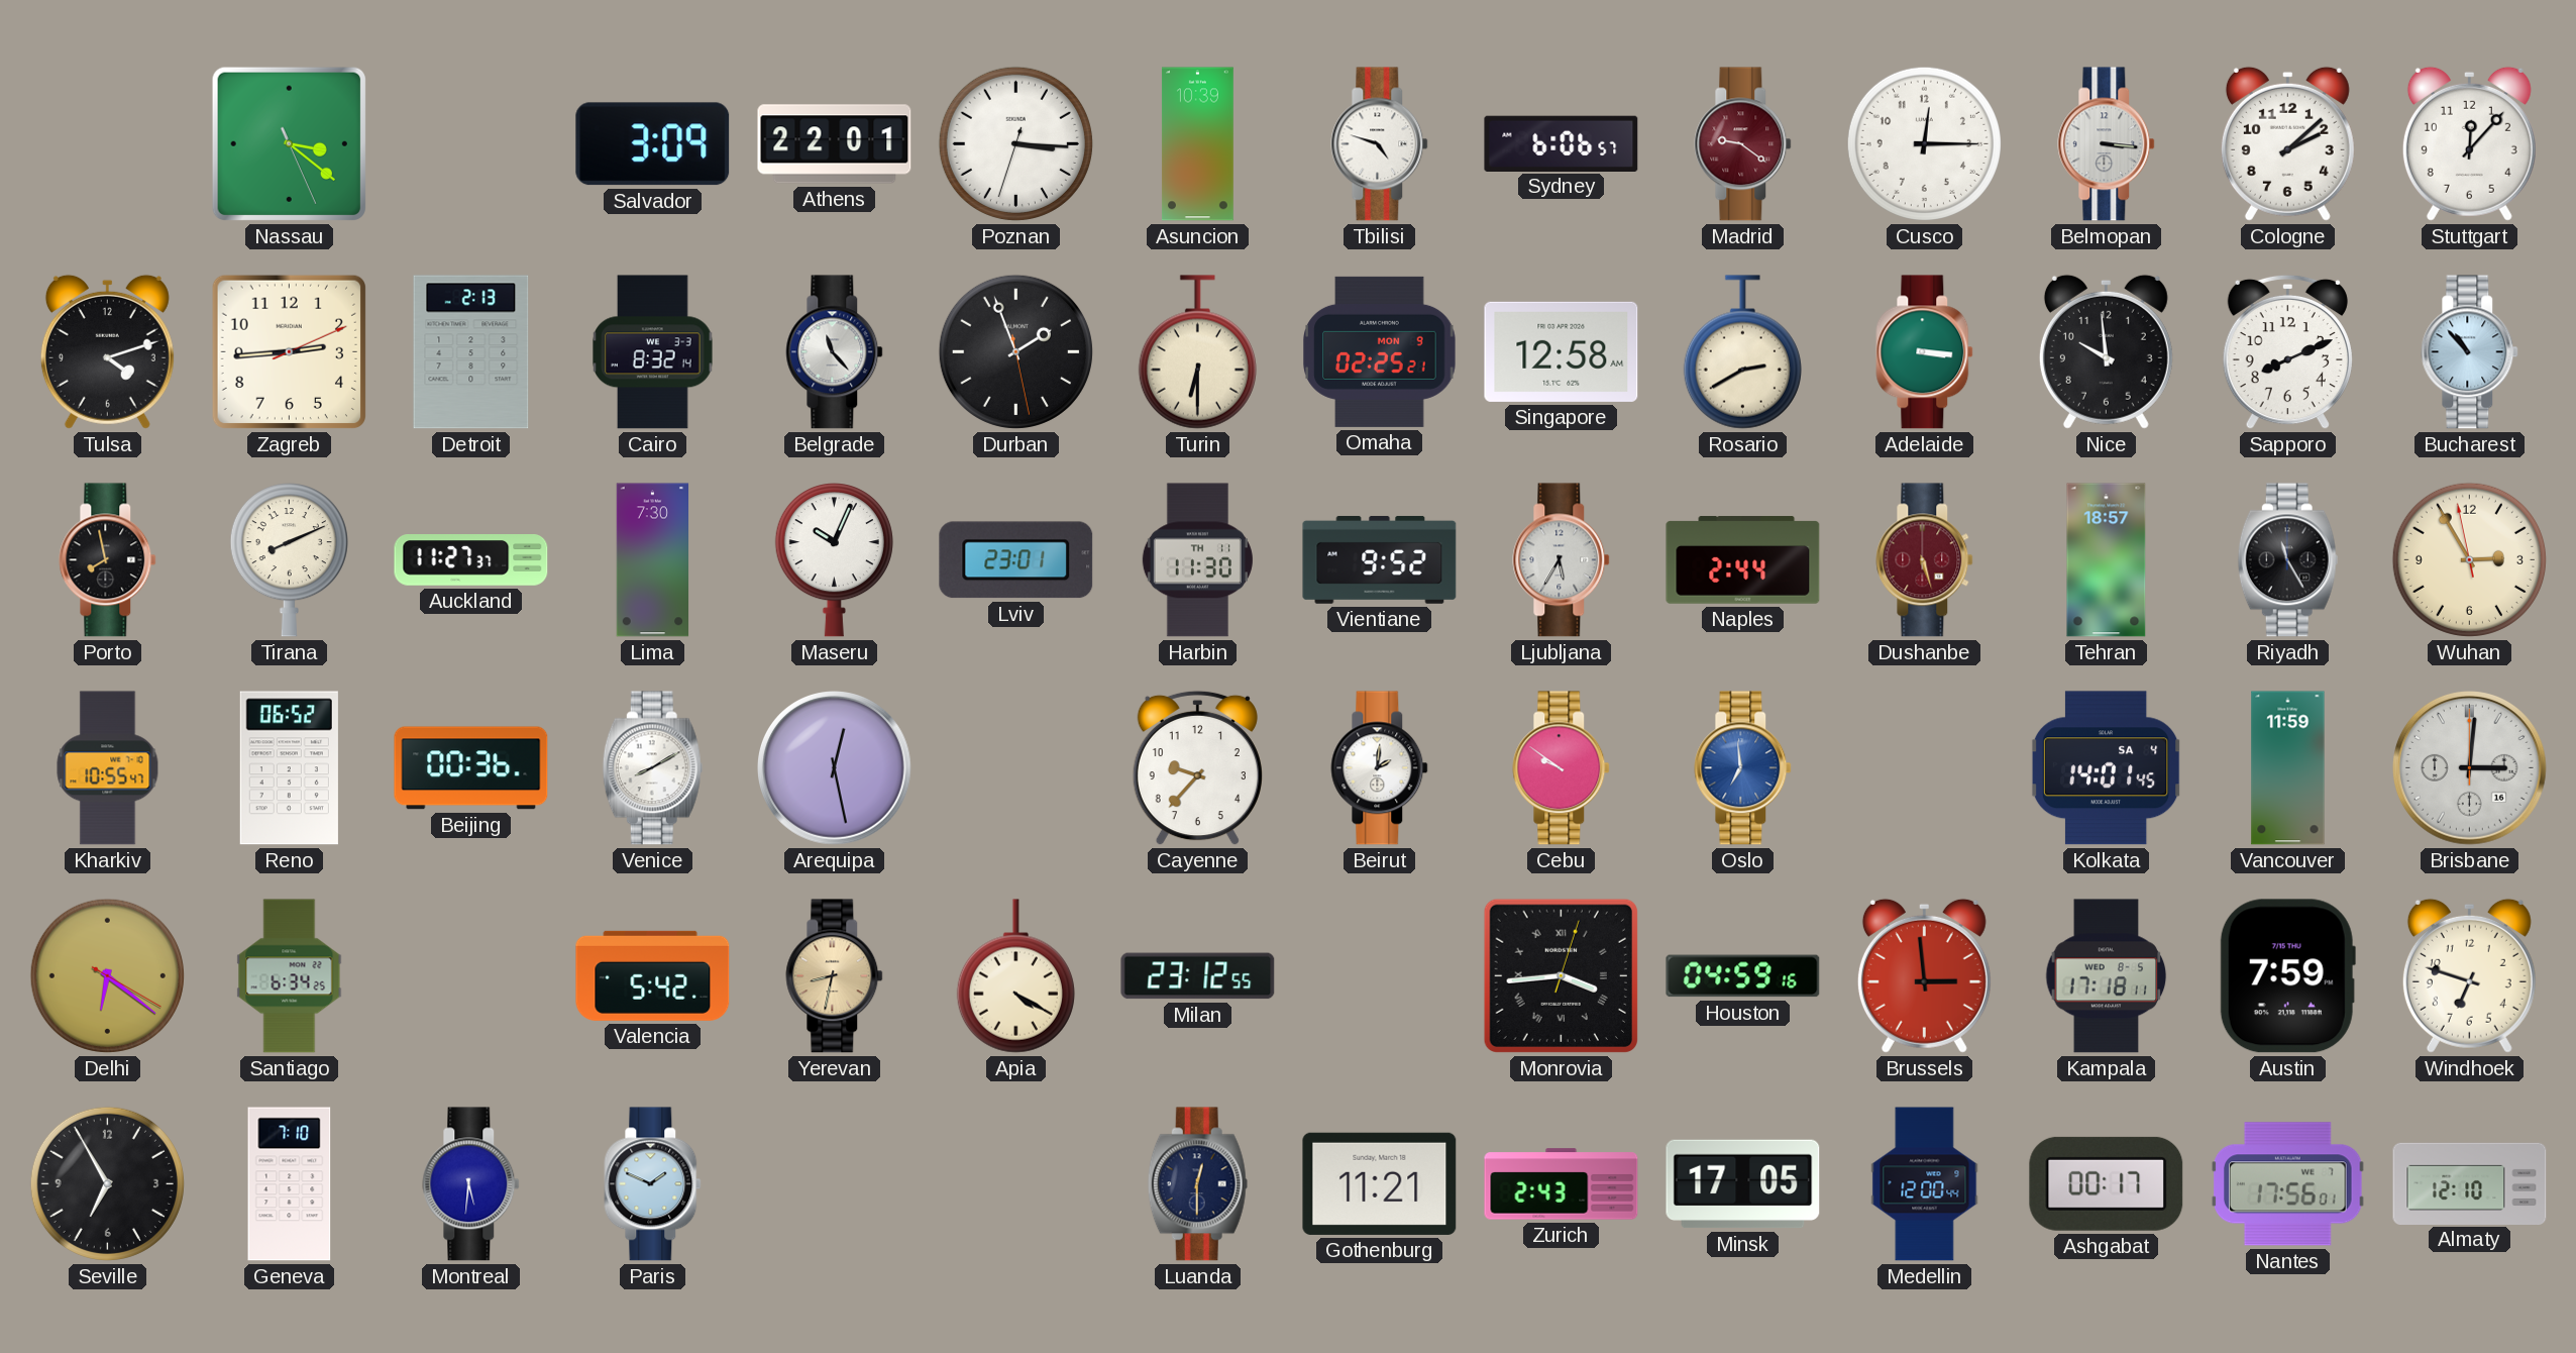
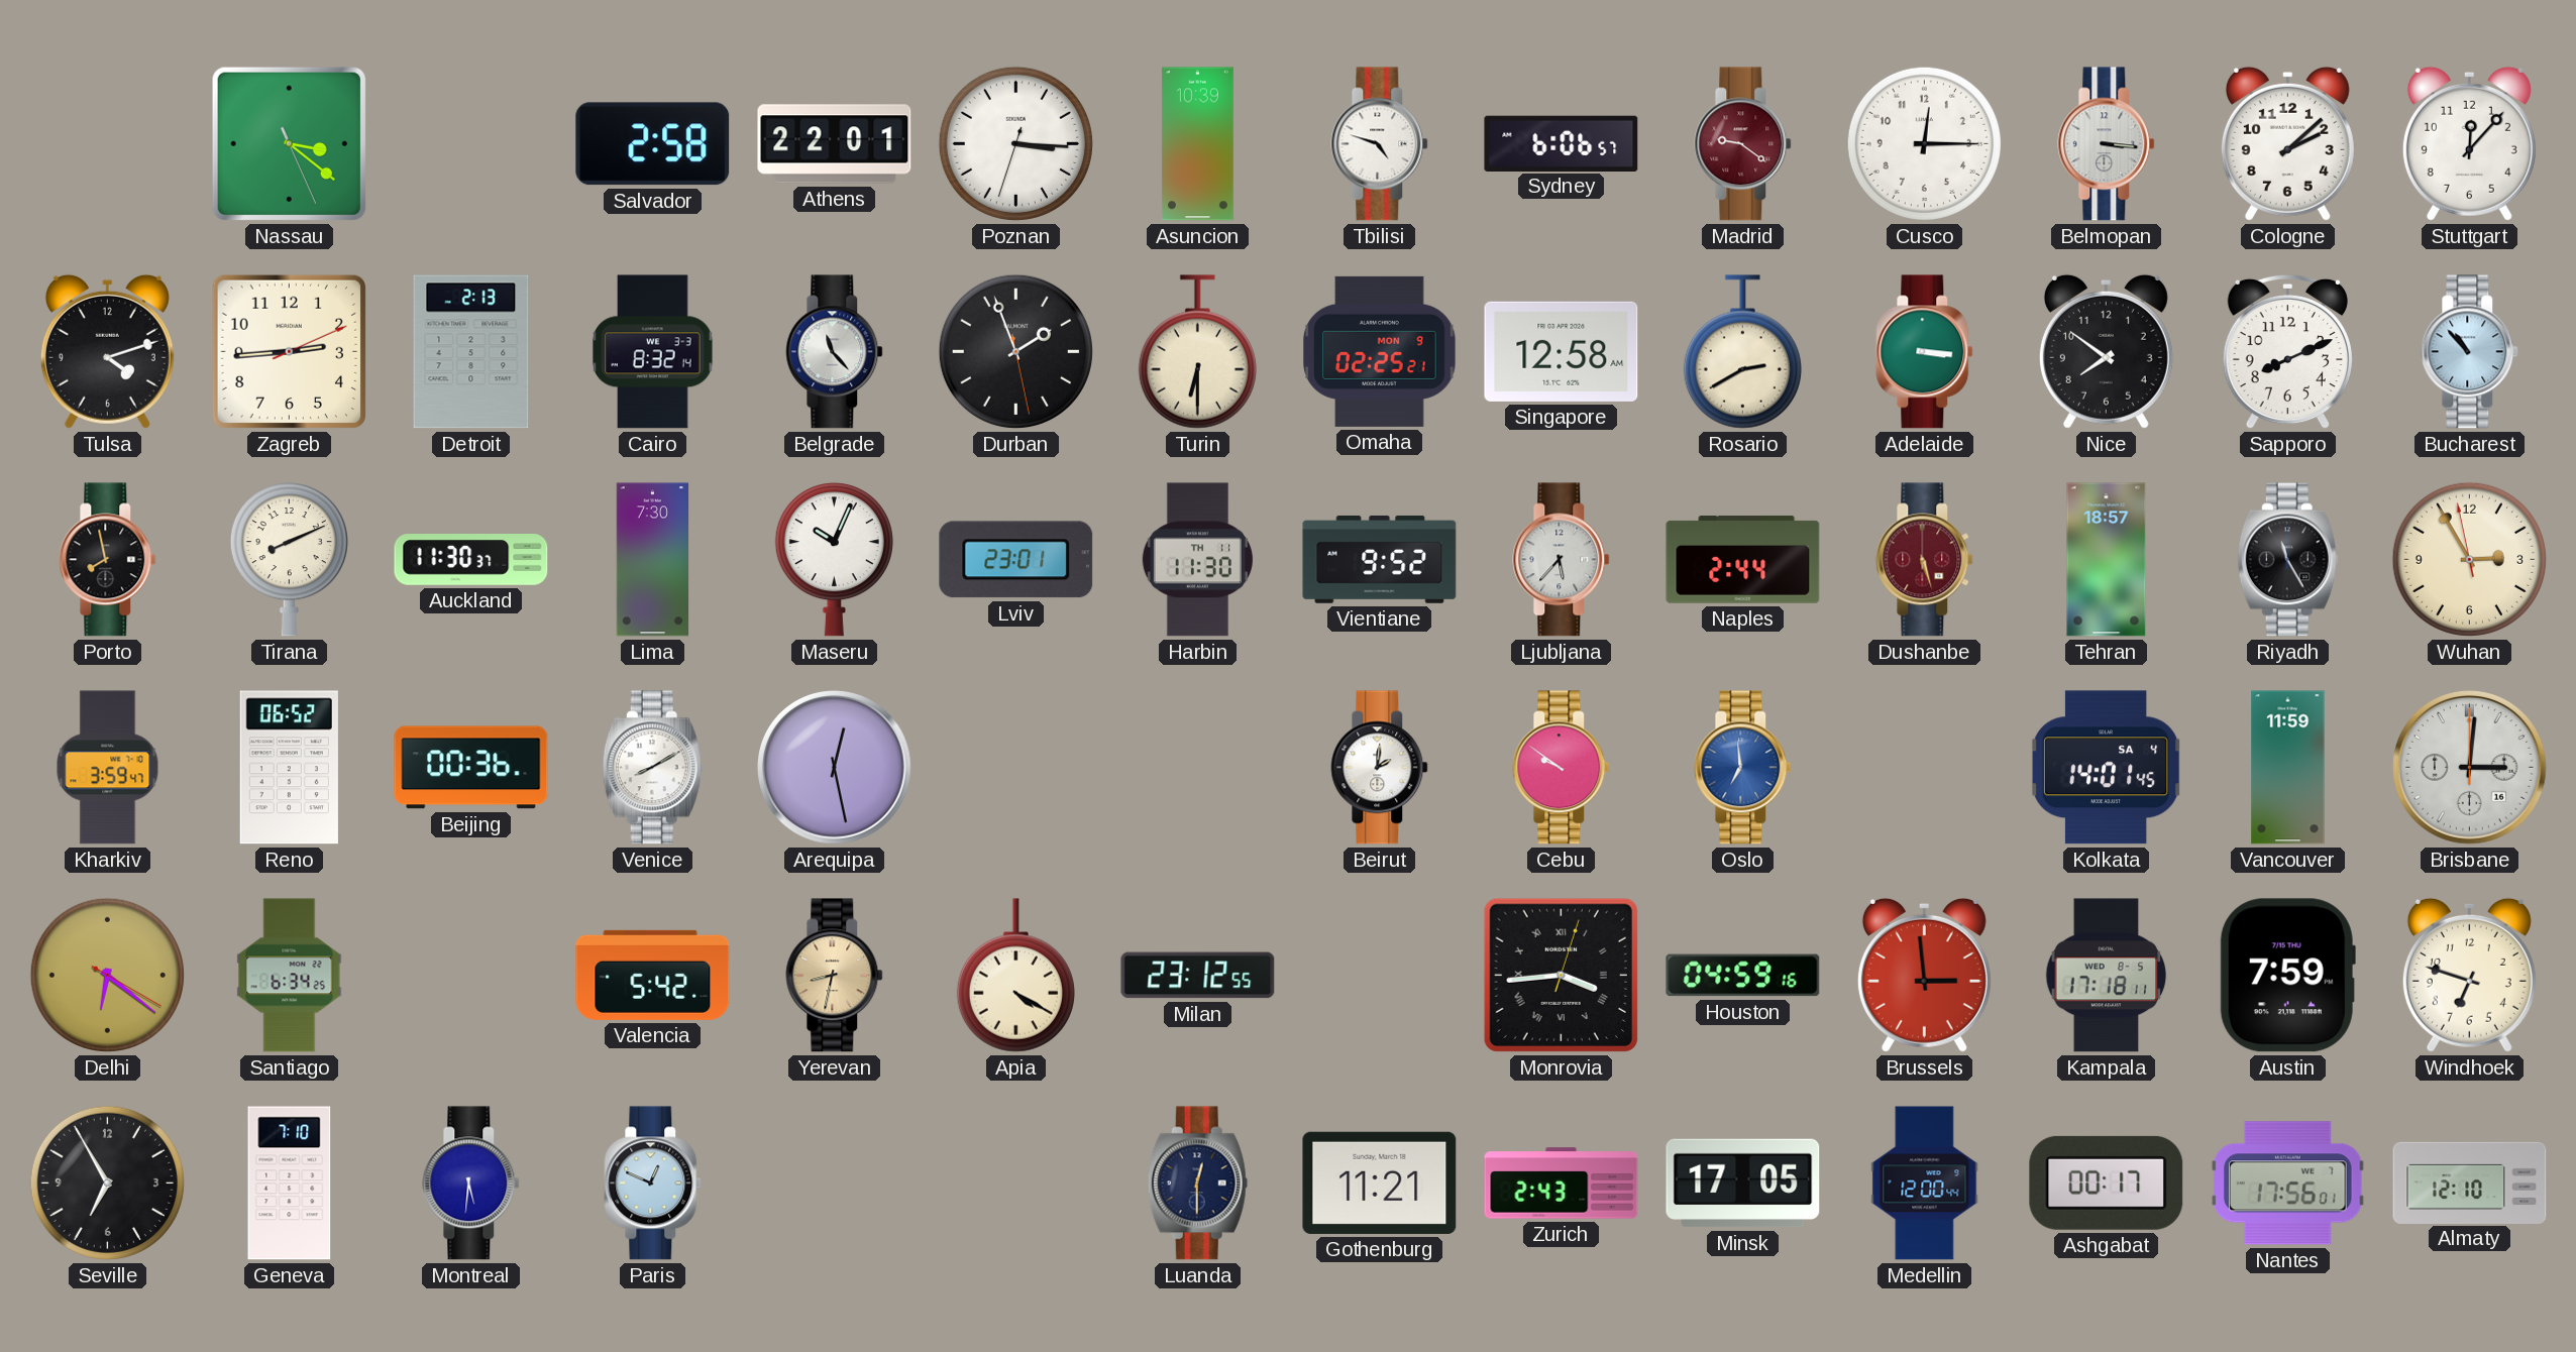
Salvador: 3:09 -> 2:58
Nice: 9:59 -> 7:51
Auckland: 11:27 -> 11:30
Ljubljana: 5:35 -> 5:37
Kharkiv: 10:55 -> 3:59
Cayenne: 9:37 -> none
Paris: 1:49 -> 12:49
